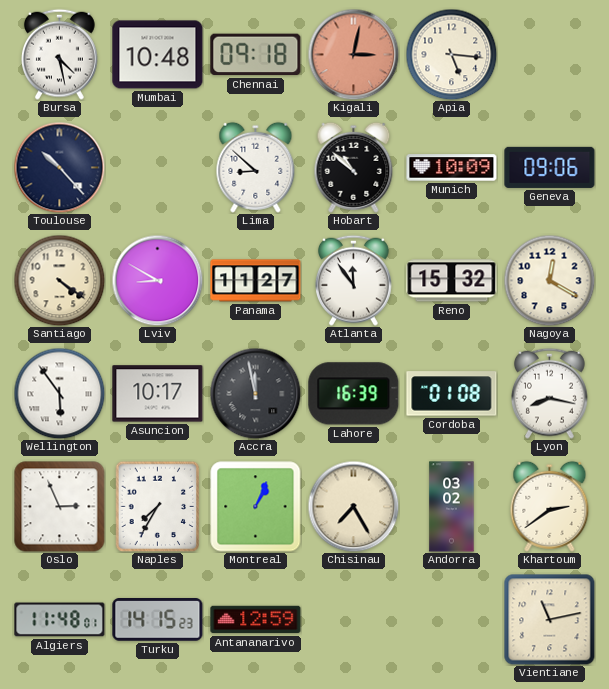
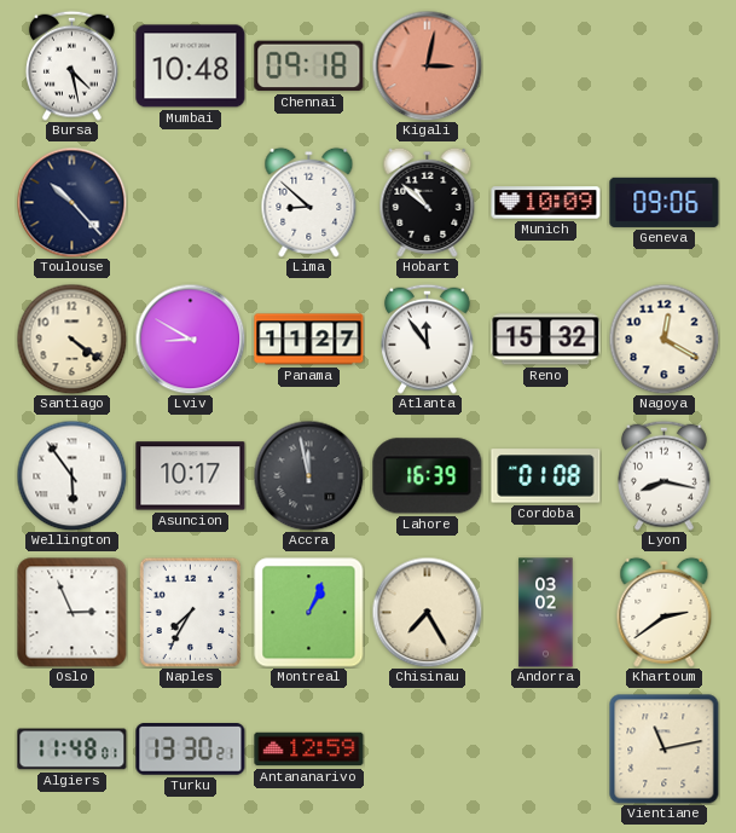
Apia: 5:16 -> none
Turku: 14:15 -> 13:30
